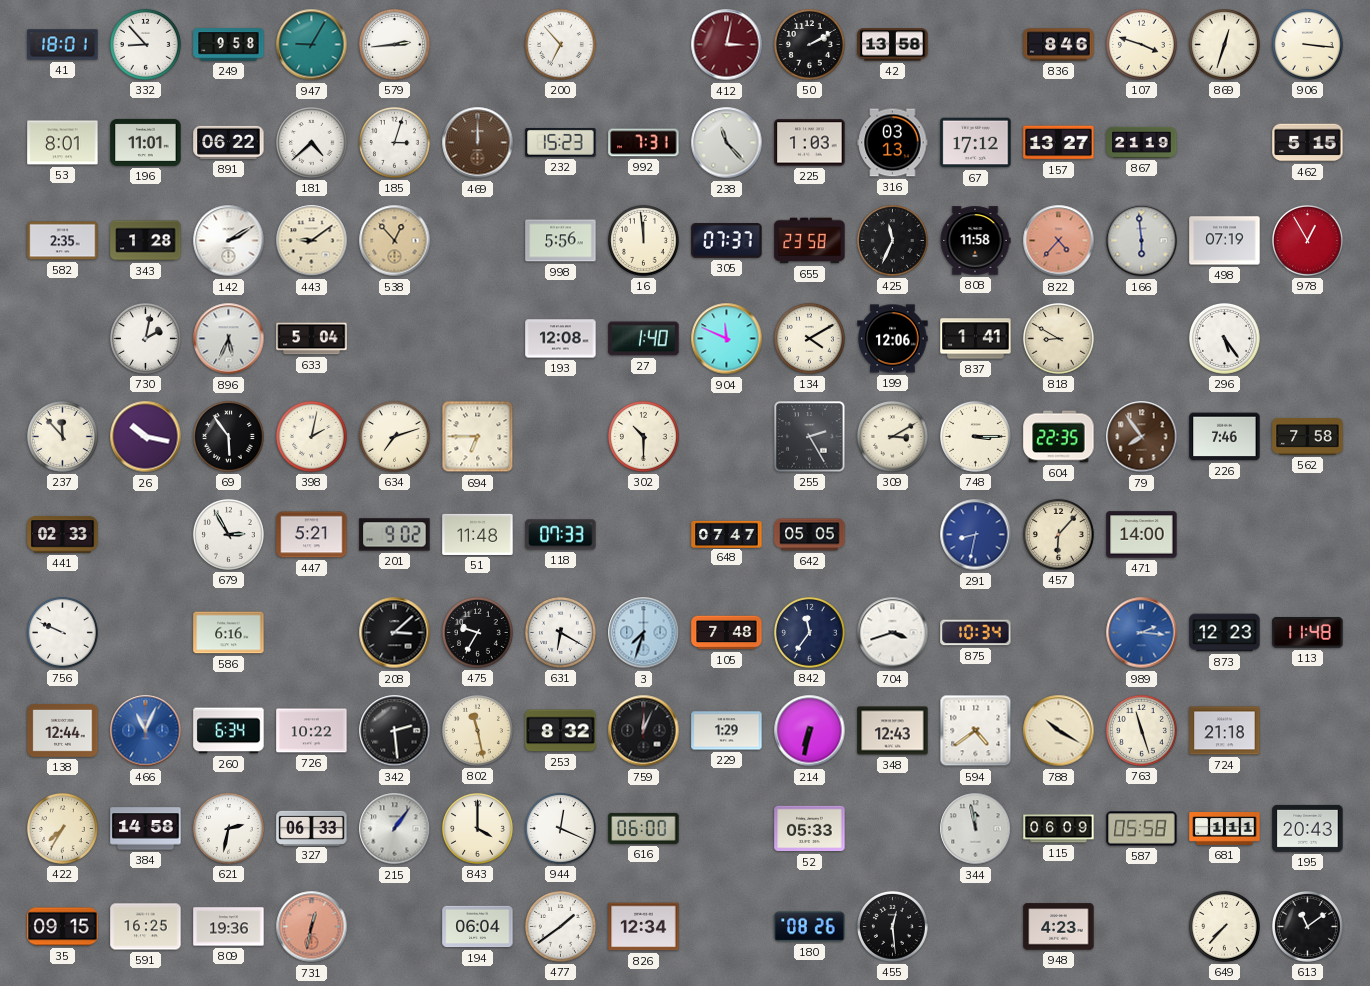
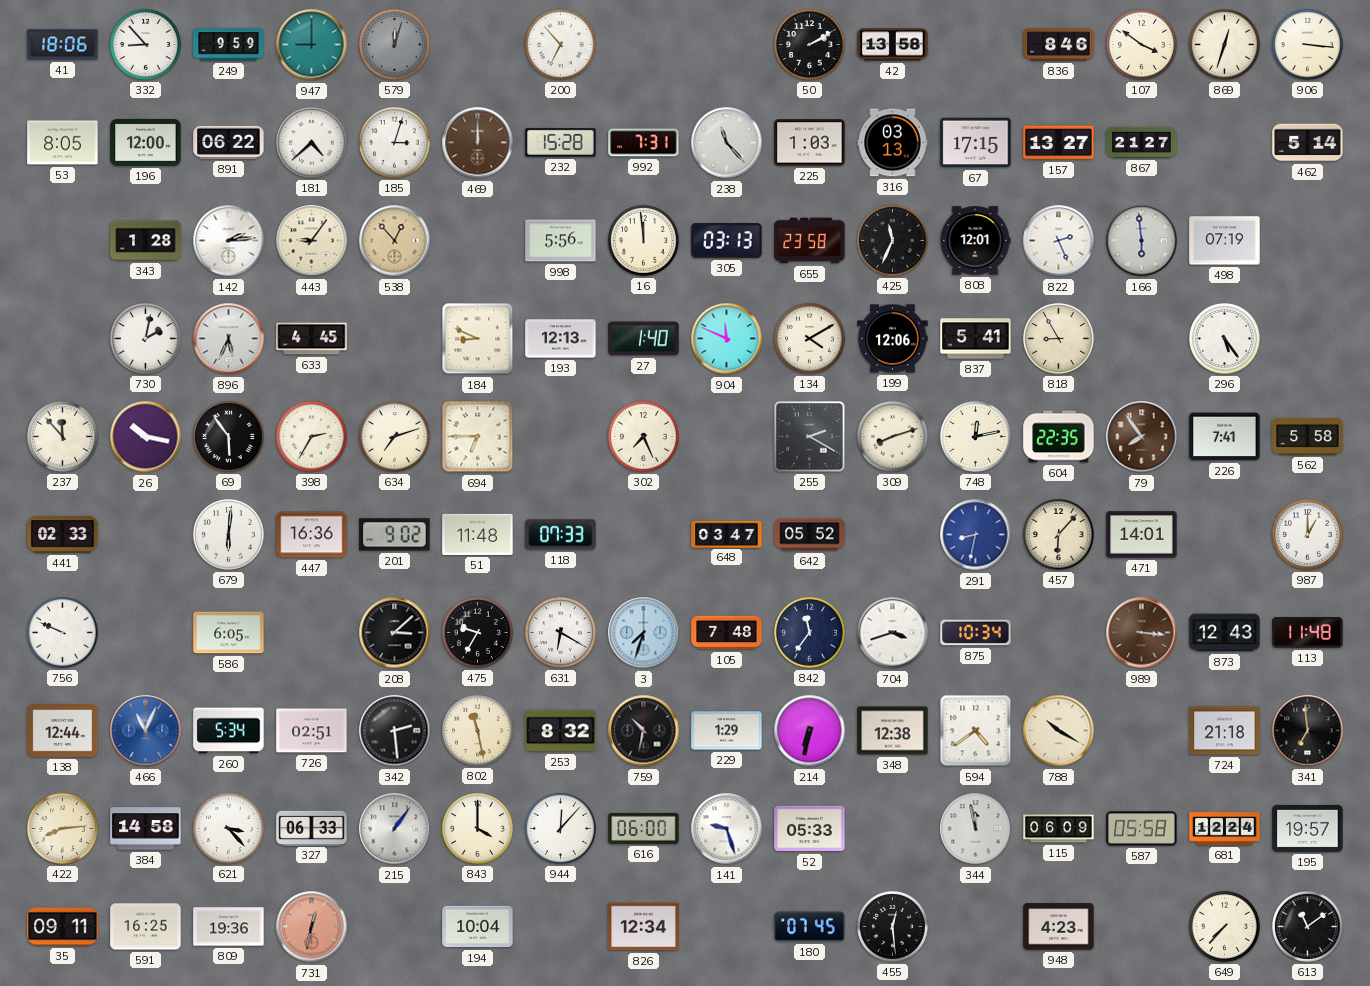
41: 18:01 -> 18:06
249: 9:58 -> 9:59
947: 9:05 -> 9:00
579: 2:44 -> 12:03
579 dial: white -> grey
412: 3:02 -> none
107: 3:48 -> 3:51
53: 8:01 -> 8:05
196: 11:01 -> 12:00
232: 15:23 -> 15:28
67: 17:12 -> 17:15
867: 21:19 -> 21:27
462: 5:15 -> 5:14
582: 2:35 -> none
142: 2:10 -> 2:14
443: 9:09 -> 9:06
305: 07:37 -> 03:13
808: 11:58 -> 12:01
822: 4:37 -> 2:26
822 dial: salmon -> white
978: 12:55 -> none
633: 5:04 -> 4:45
184: none -> 8:49
193: 12:08 -> 12:13
837: 1:41 -> 5:41
818: 8:50 -> 8:55
398: 2:02 -> 2:35
302: 10:30 -> 7:26
255: 2:25 -> 2:20
309: 3:10 -> 8:12
748: 3:15 -> 12:13
226: 7:46 -> 7:41
562: 7:58 -> 5:58
679: 2:55 -> 6:01
447: 5:21 -> 16:36
648: 07:47 -> 03:47
642: 05:05 -> 05:52
471: 14:00 -> 14:01
987: none -> 1:00
586: 6:16 -> 6:05
989: 2:16 -> 3:16
989 dial: blue -> brown
873: 12:23 -> 12:43
260: 6:34 -> 5:34
726: 10:22 -> 02:51
759: 12:04 -> 10:32
348: 12:43 -> 12:38
763: 11:27 -> none
341: none -> 6:59
422: 7:35 -> 8:14
621: 2:32 -> 3:23
944: 12:19 -> 12:07
141: none -> 9:27
681: 1:11 -> 12:24
195: 20:43 -> 19:57
35: 09:15 -> 09:11
194: 06:04 -> 10:04
477: 1:39 -> none
180: 08:26 -> 07:45
